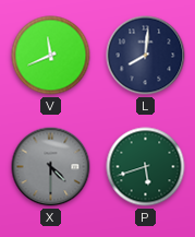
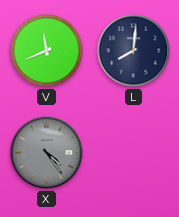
X: 4:30 -> 4:24
P: 5:42 -> none
